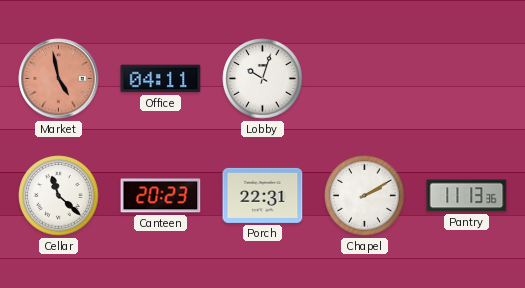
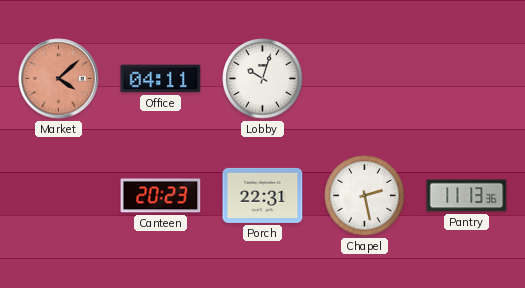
Market: 4:58 -> 4:08
Cellar: 11:22 -> none
Chapel: 2:10 -> 2:28
